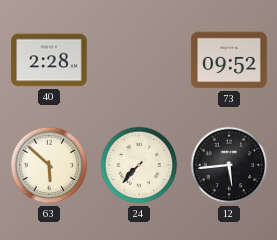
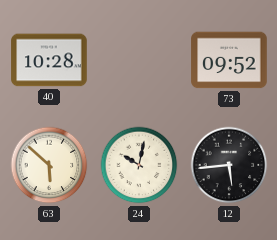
40: 2:28 -> 10:28
24: 7:37 -> 10:02
